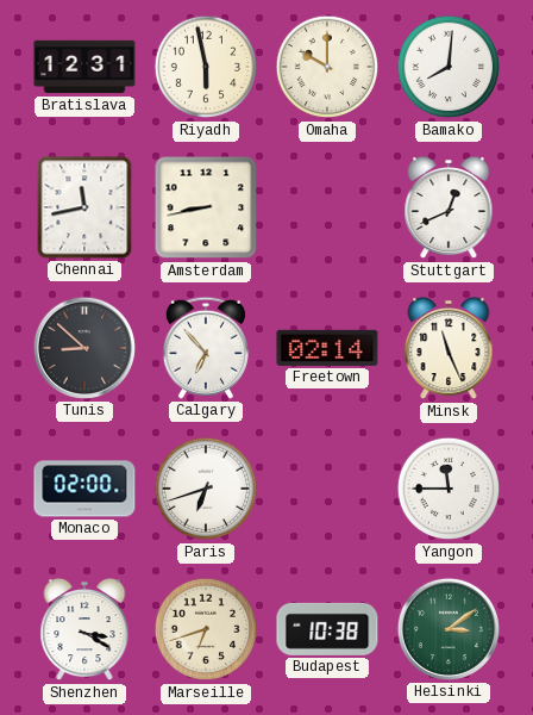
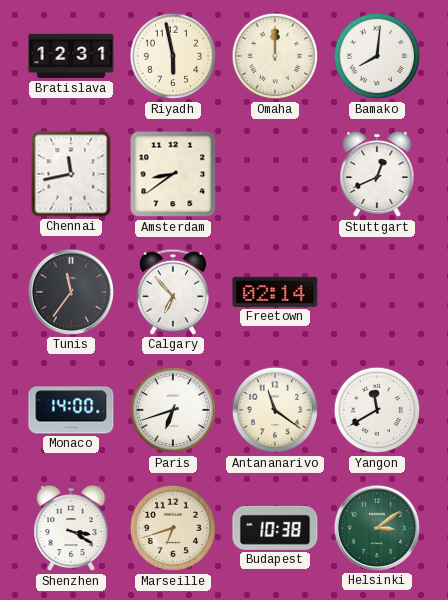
Omaha: 10:00 -> 12:00
Amsterdam: 8:43 -> 8:39
Tunis: 8:52 -> 11:36
Minsk: 11:26 -> none
Monaco: 02:00 -> 14:00
Antananarivo: none -> 11:21
Yangon: 11:45 -> 11:40
